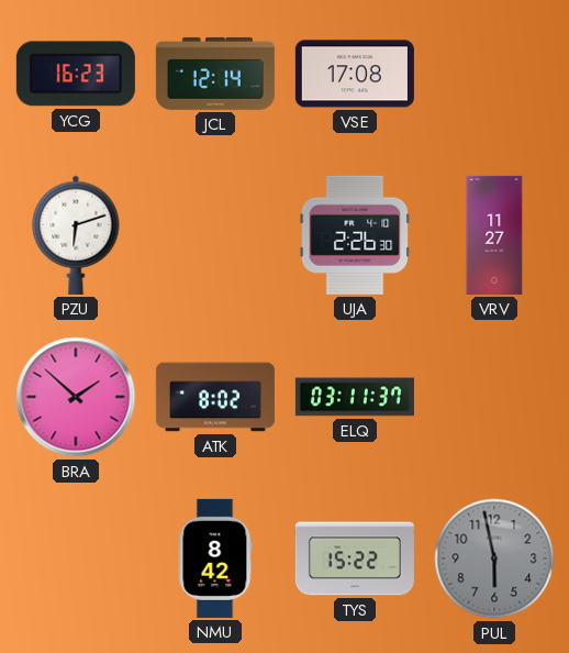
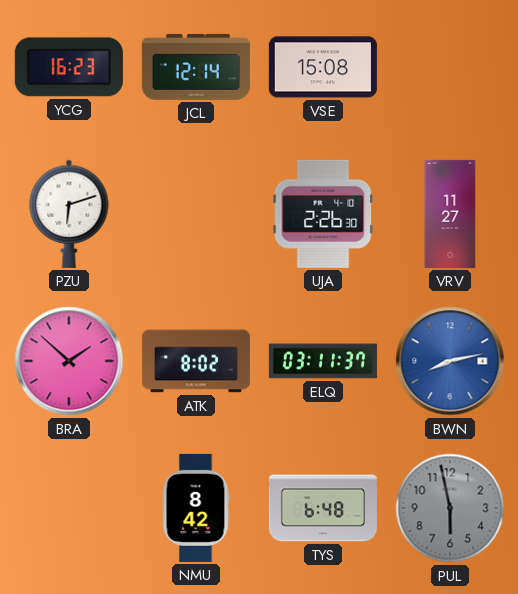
VSE: 17:08 -> 15:08
BWN: none -> 8:13
TYS: 15:22 -> 6:48
